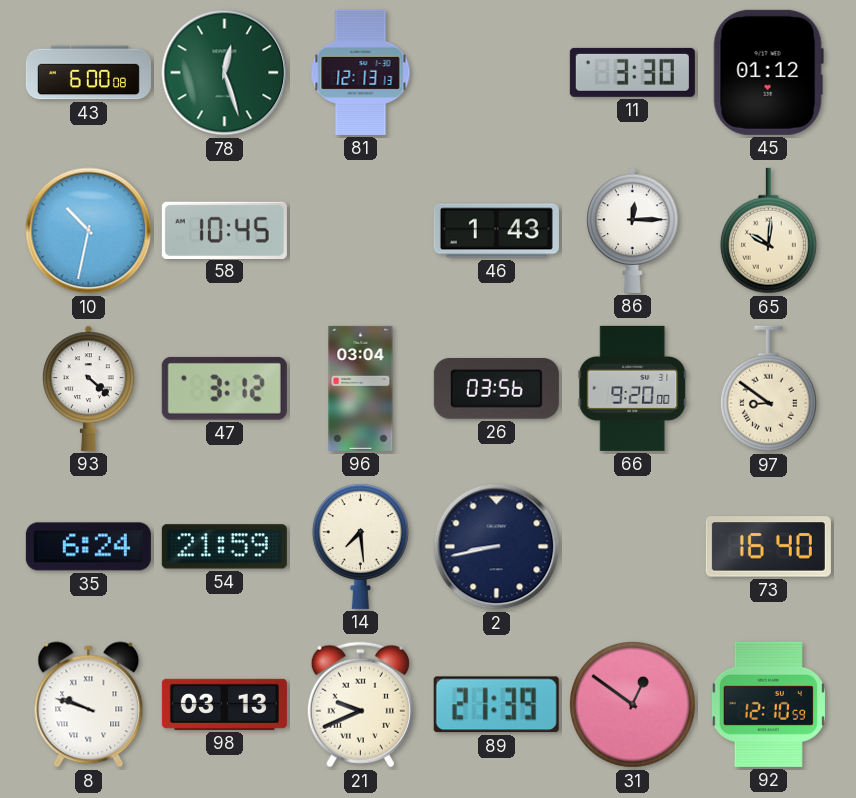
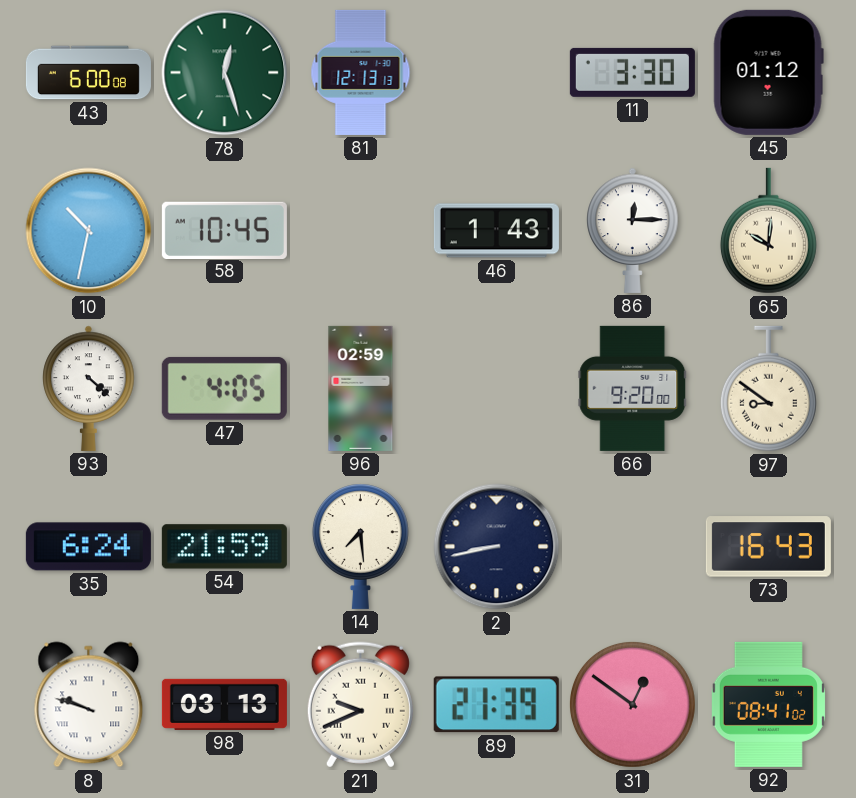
47: 3:12 -> 4:05
96: 03:04 -> 02:59
26: 03:56 -> none
73: 16:40 -> 16:43
92: 12:10 -> 08:41
